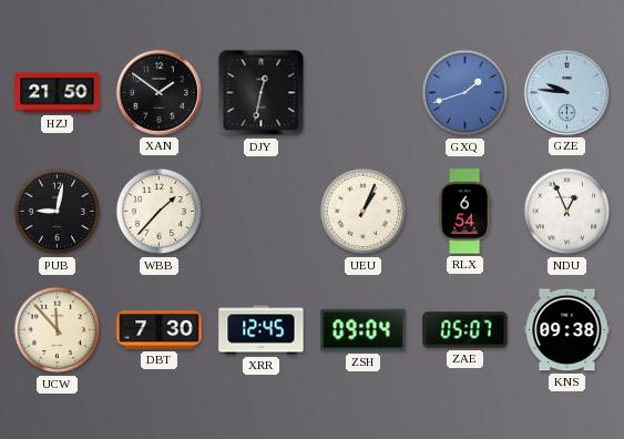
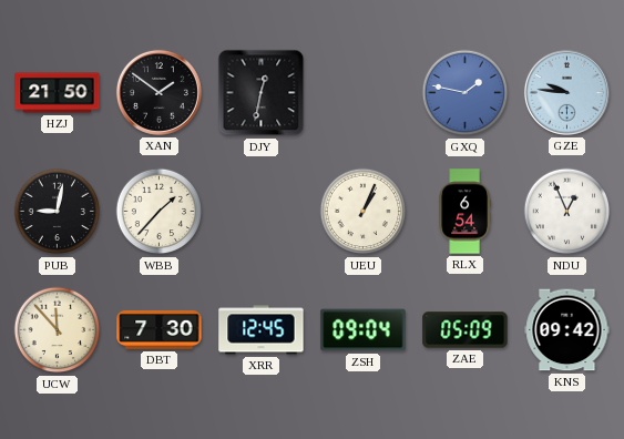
GXQ: 1:42 -> 1:47
ZAE: 05:07 -> 05:09
KNS: 09:38 -> 09:42
